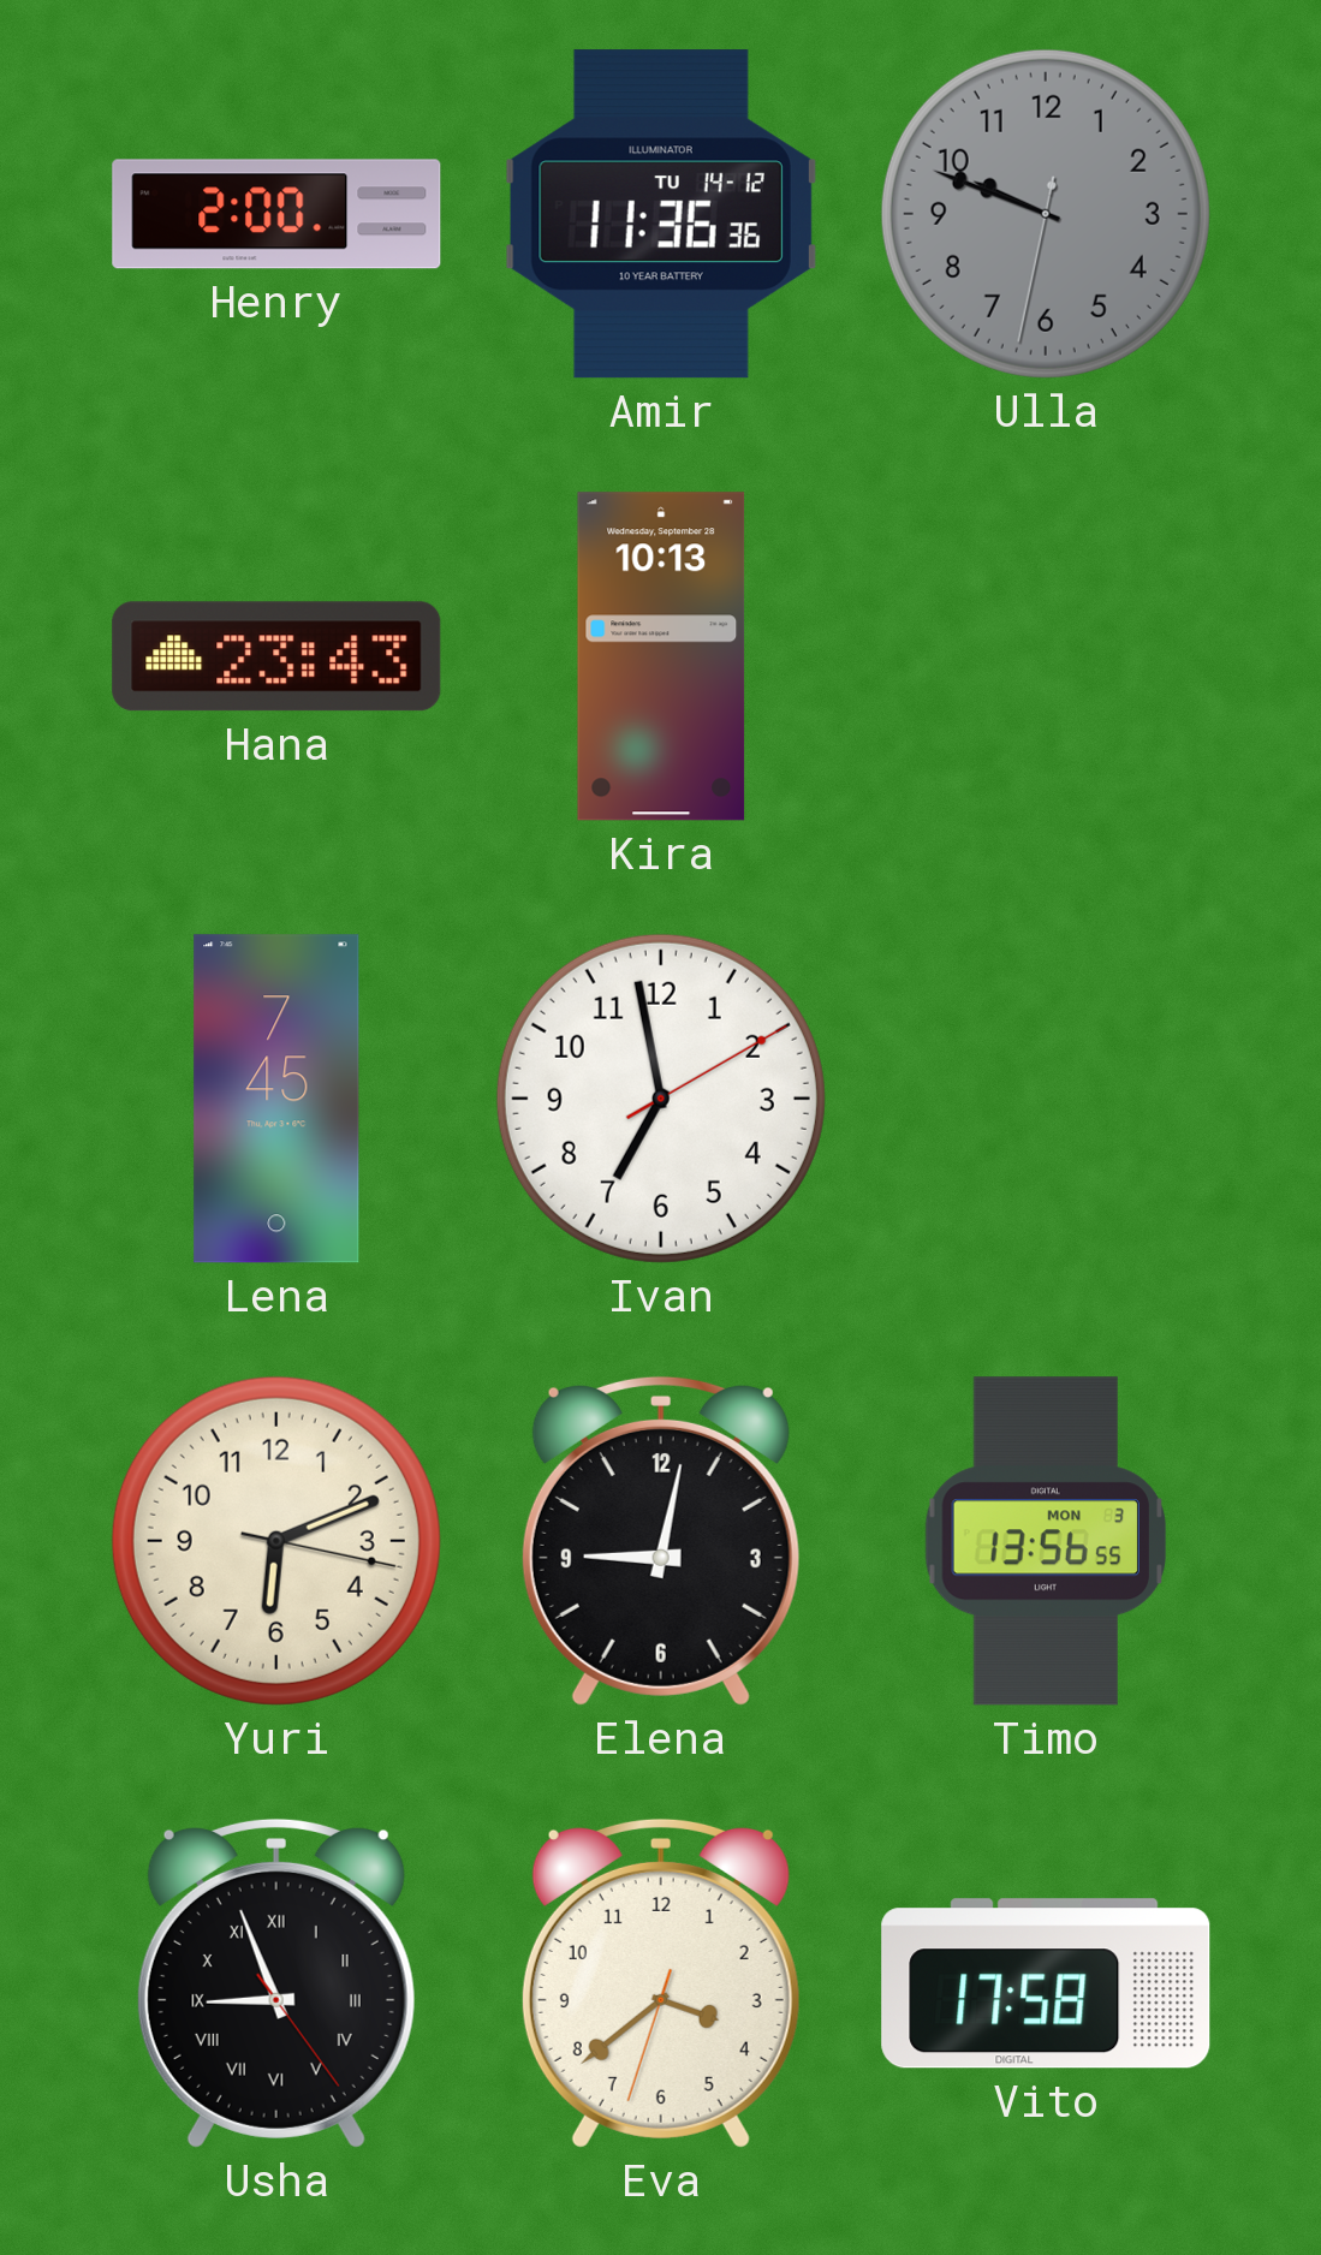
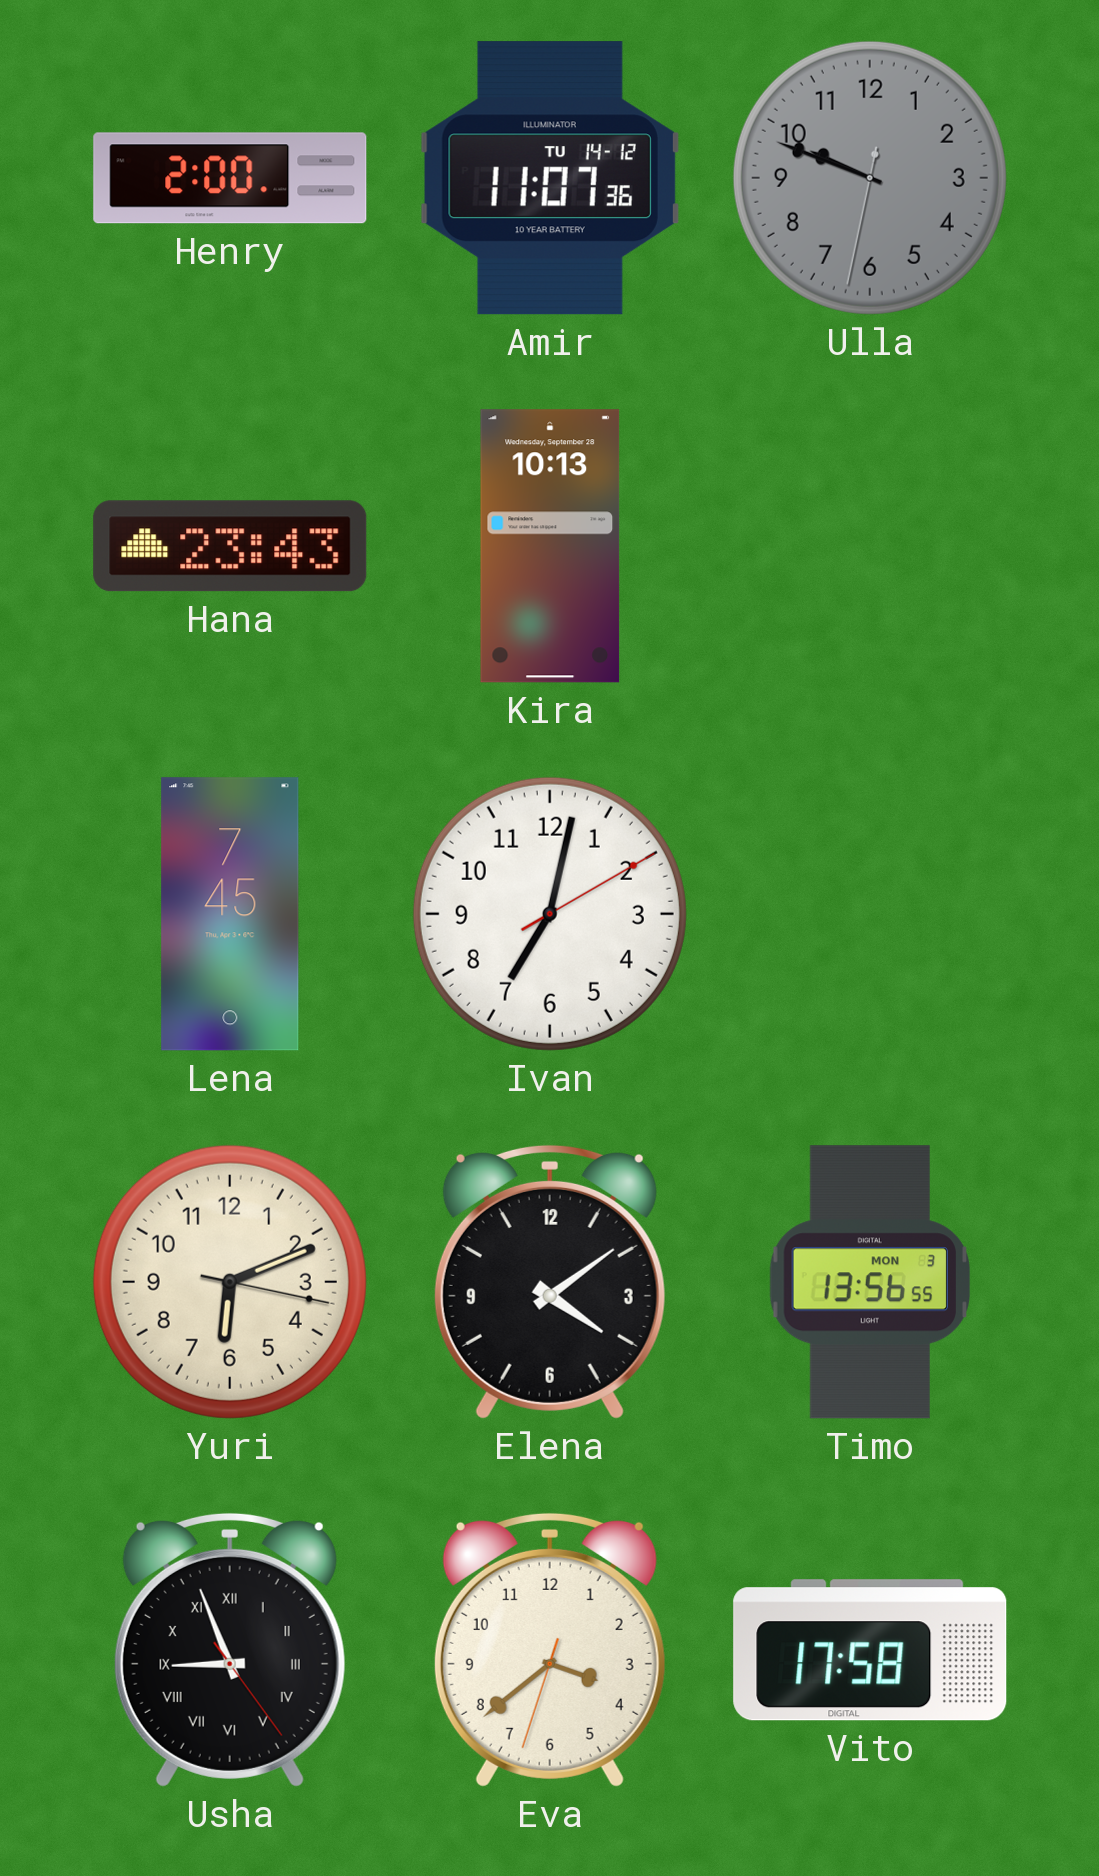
Amir: 11:36 -> 11:07
Ivan: 6:58 -> 7:02
Elena: 9:02 -> 4:09
